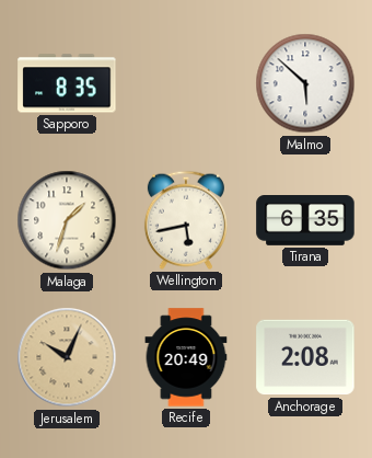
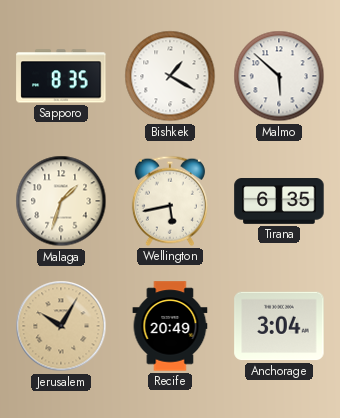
Bishkek: none -> 1:20
Jerusalem: 10:04 -> 10:05
Anchorage: 2:08 -> 3:04
